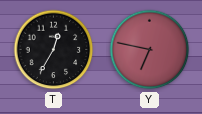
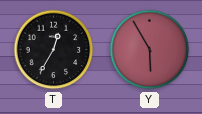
Y: 6:47 -> 5:55
